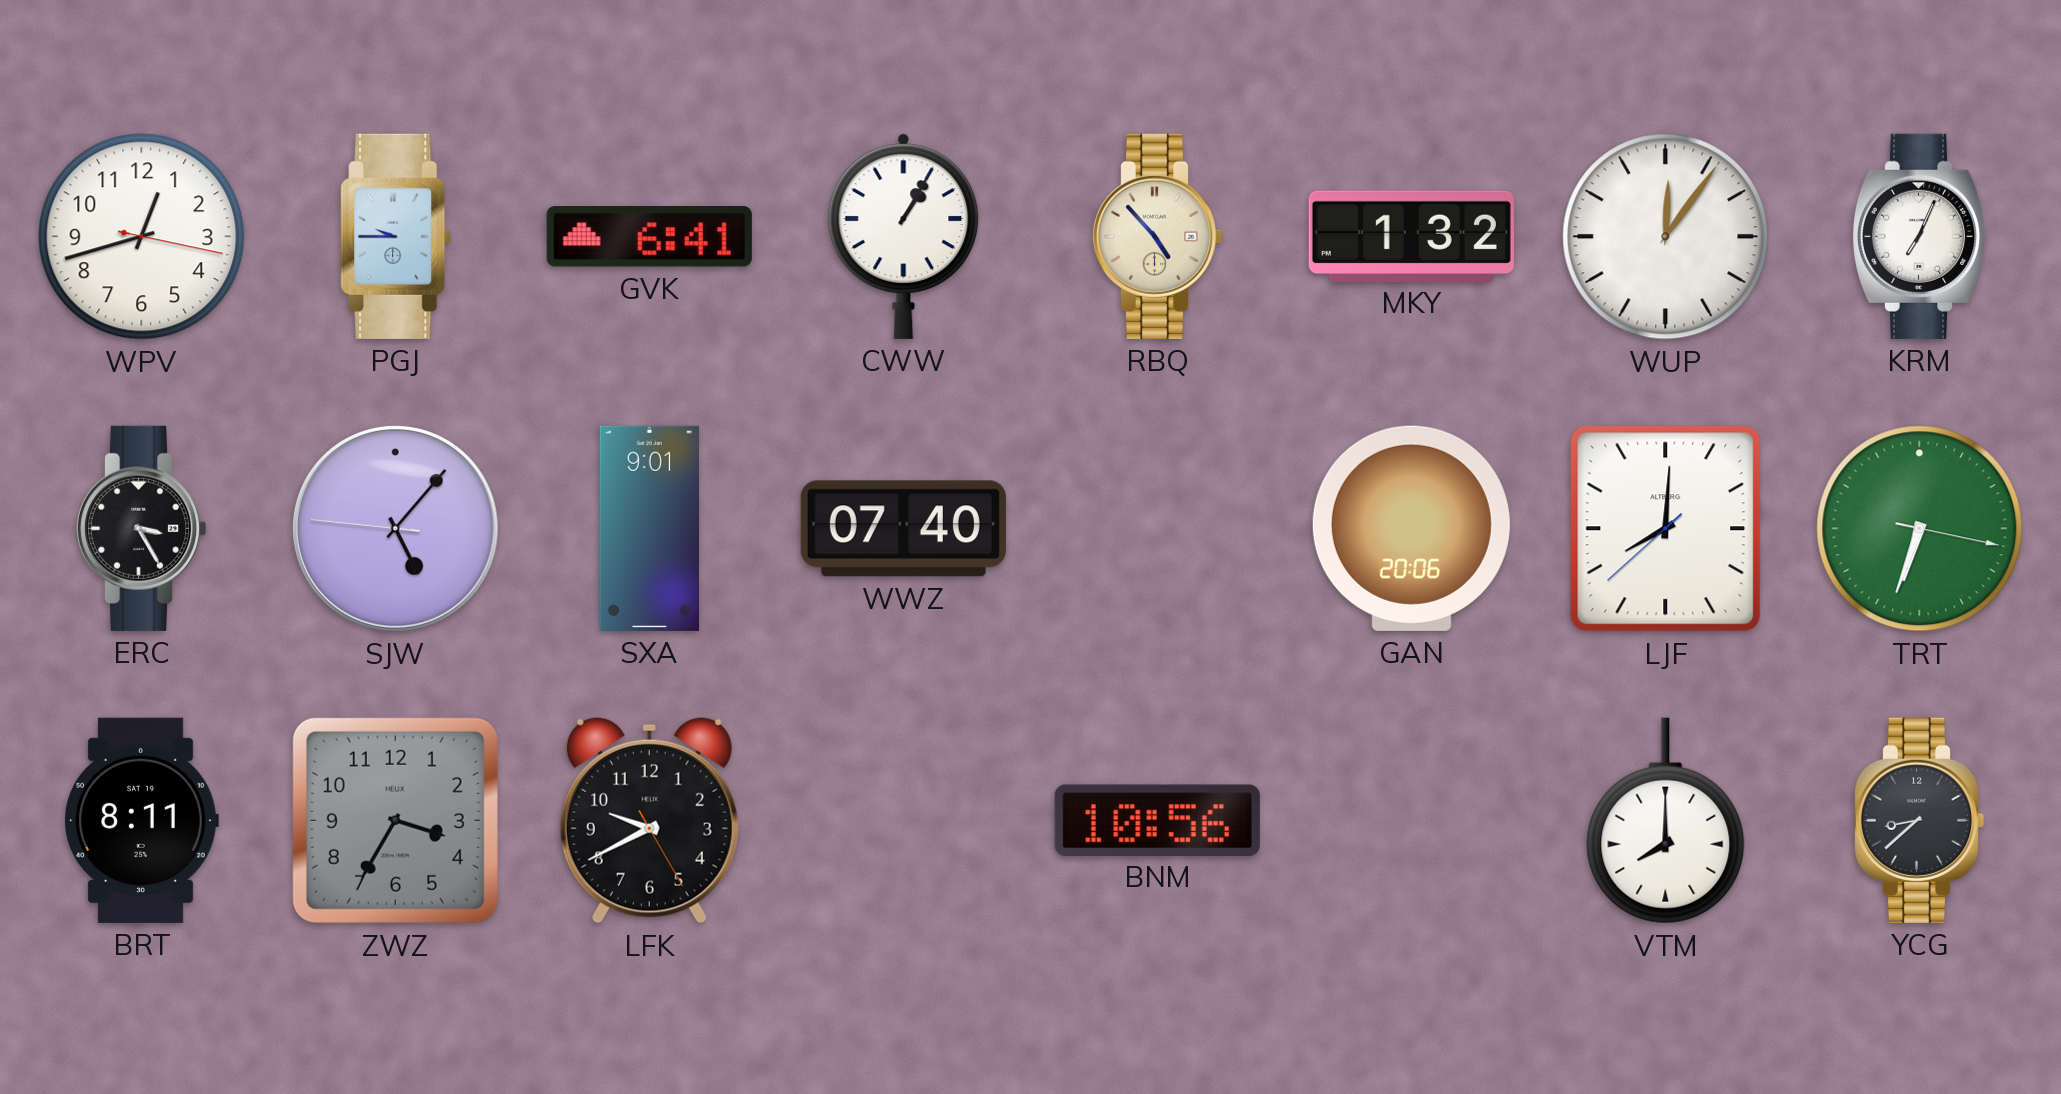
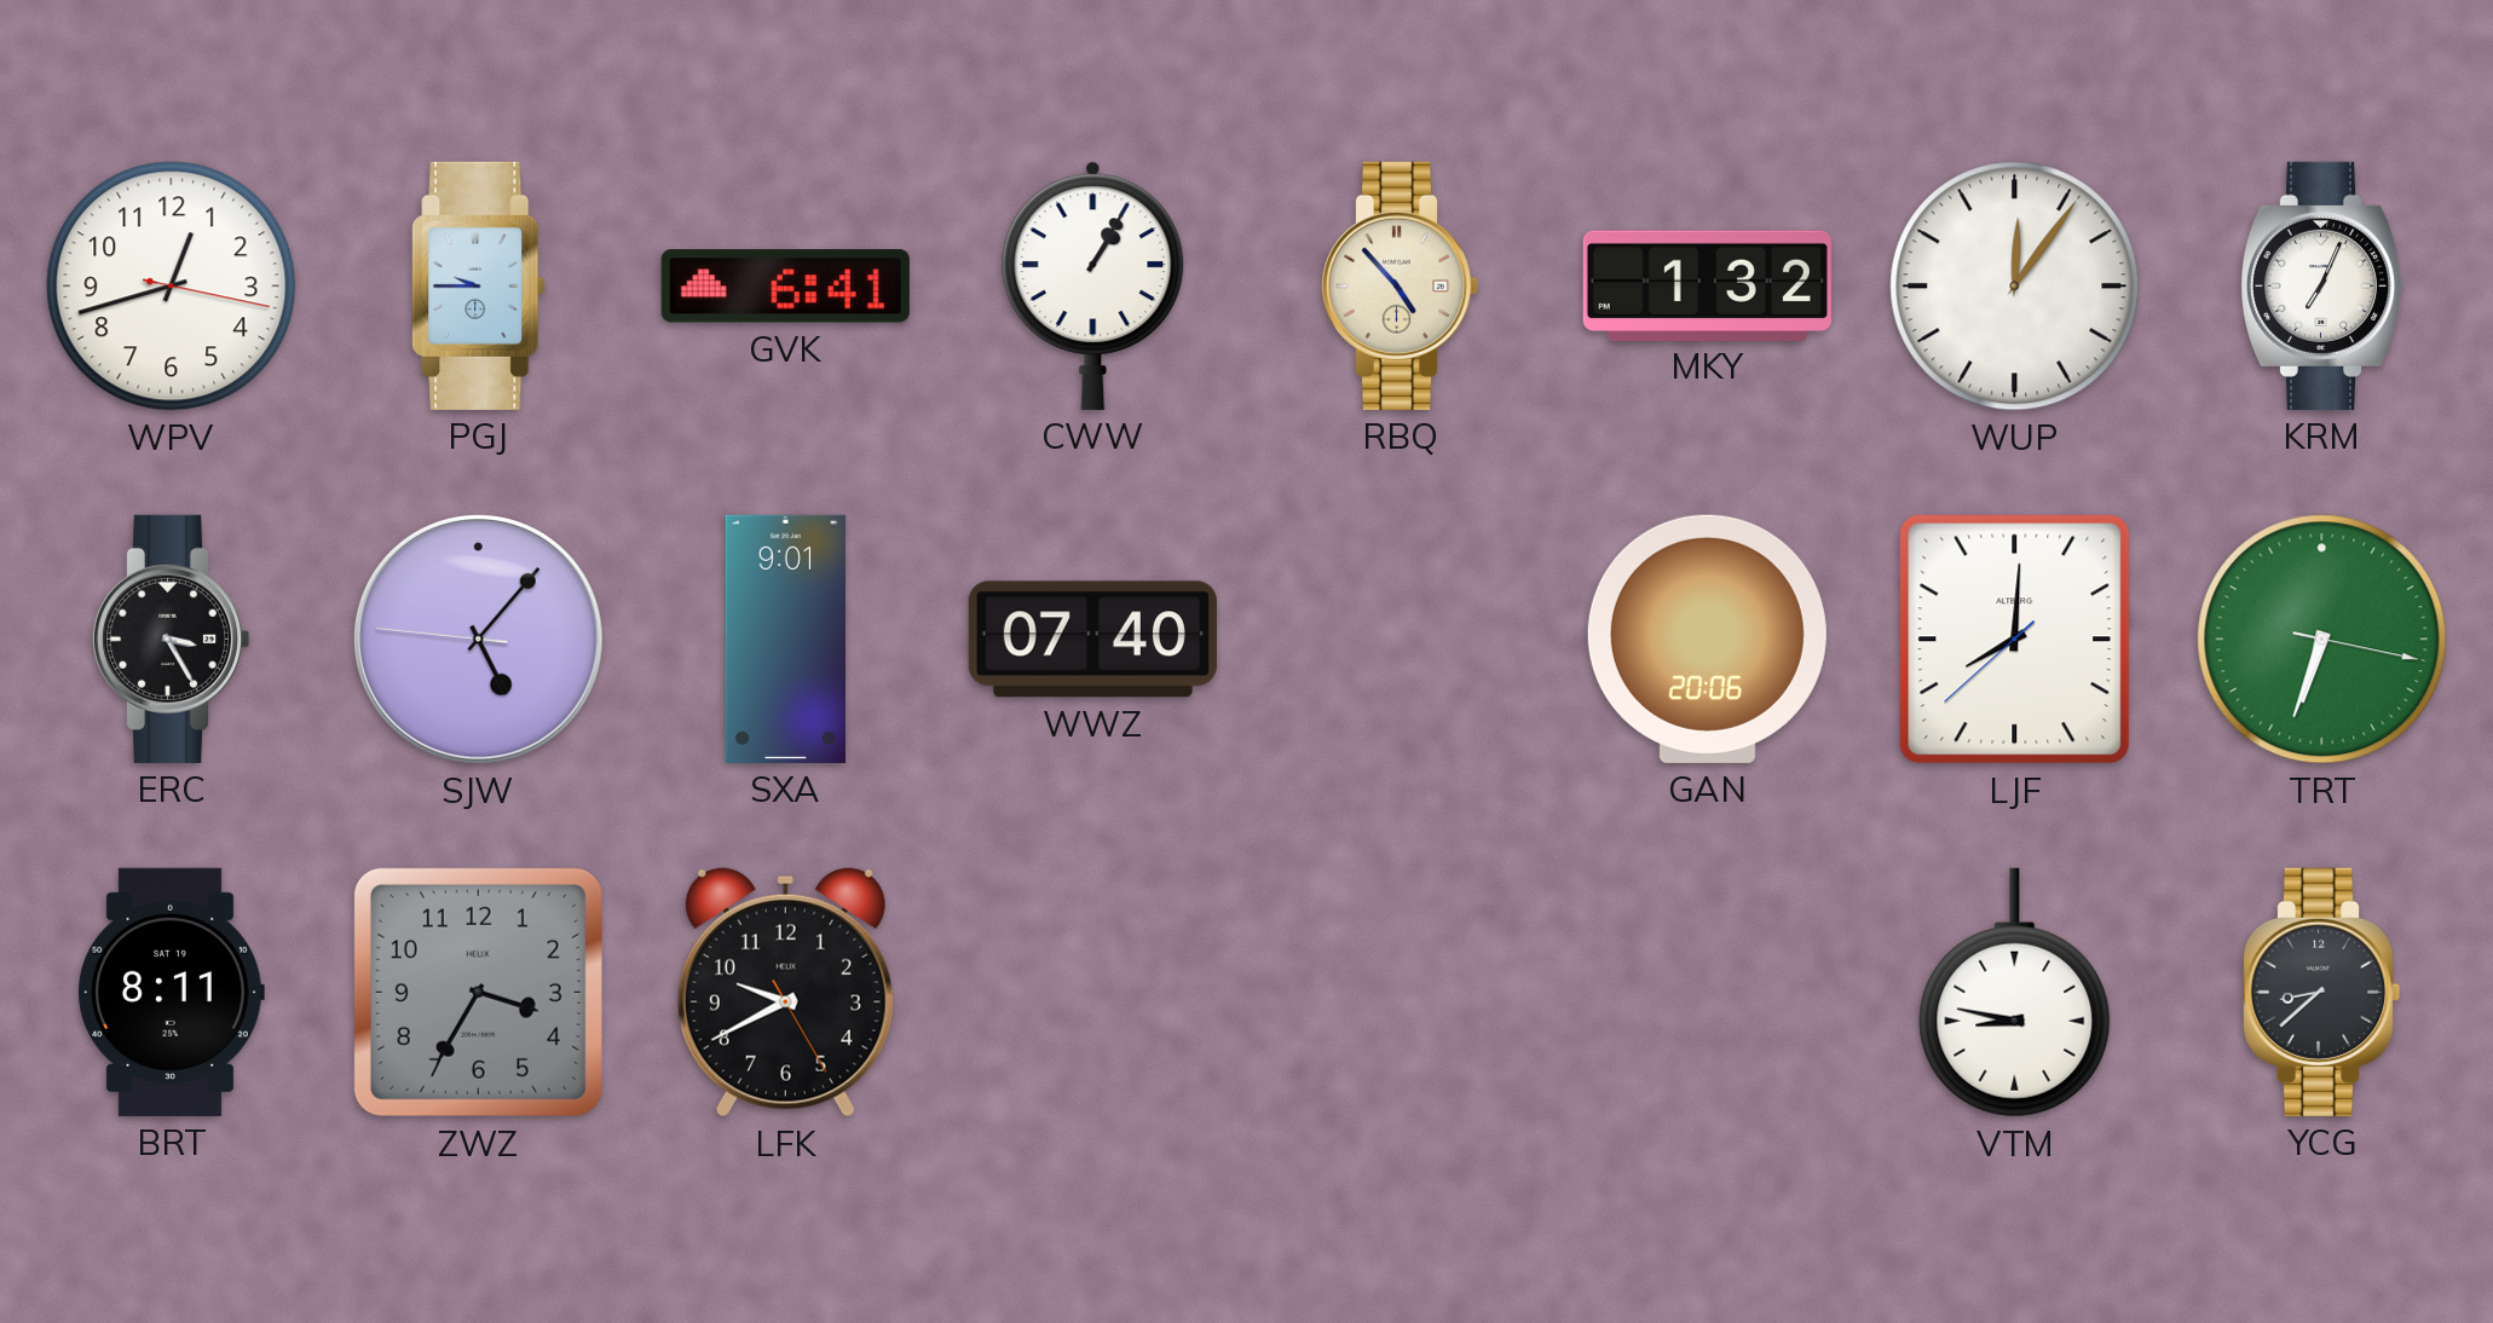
BNM: 10:56 -> none
VTM: 8:00 -> 8:47
